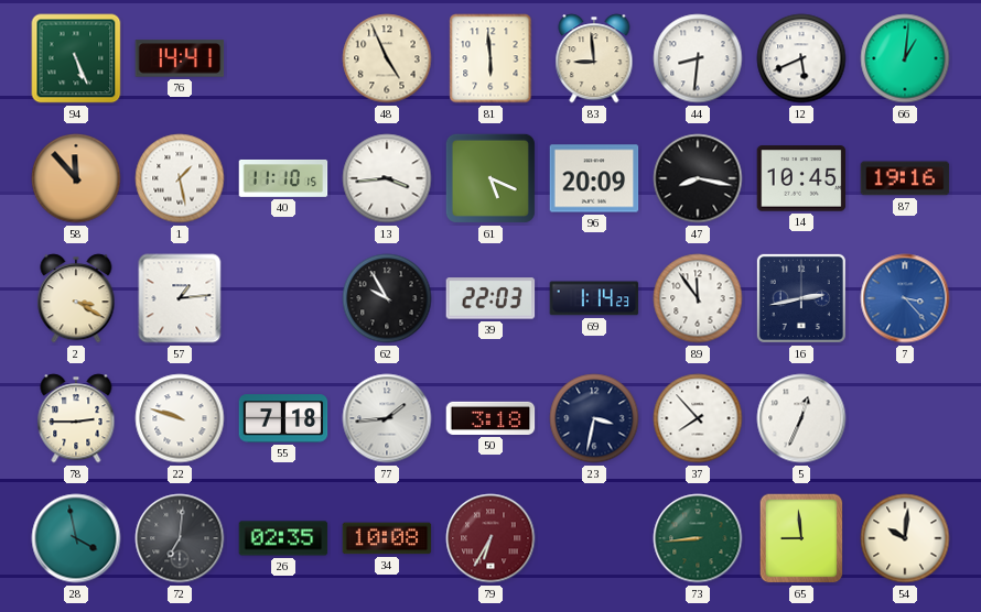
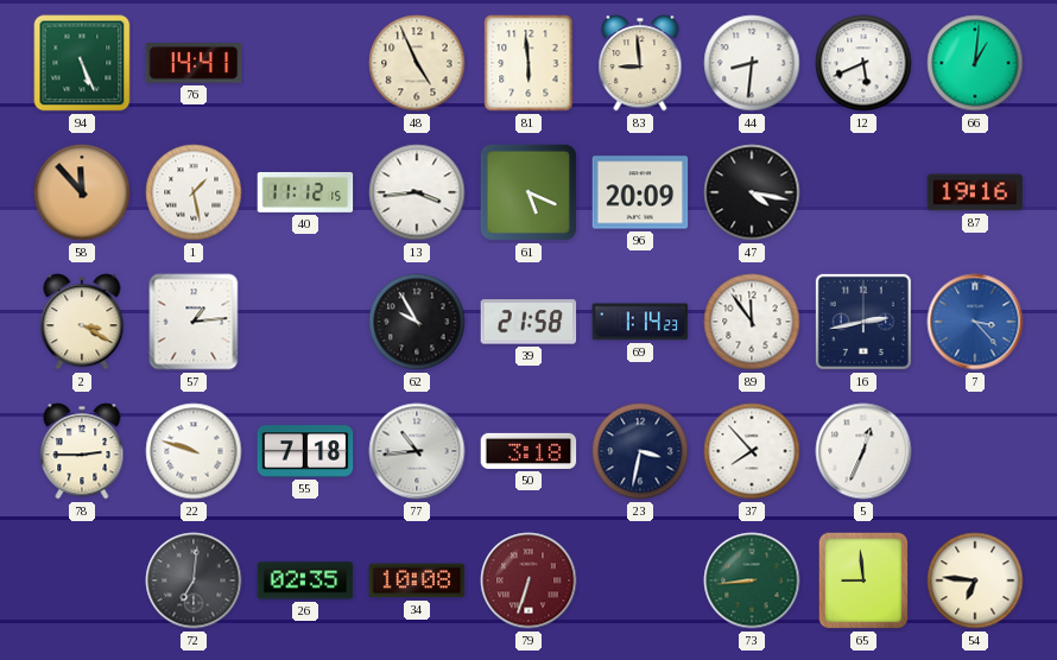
40: 11:10 -> 11:12
47: 8:17 -> 4:17
14: 10:45 -> none
39: 22:03 -> 21:58
77: 1:44 -> 10:44
28: 3:58 -> none
79: 6:35 -> 6:33
54: 10:01 -> 6:46
